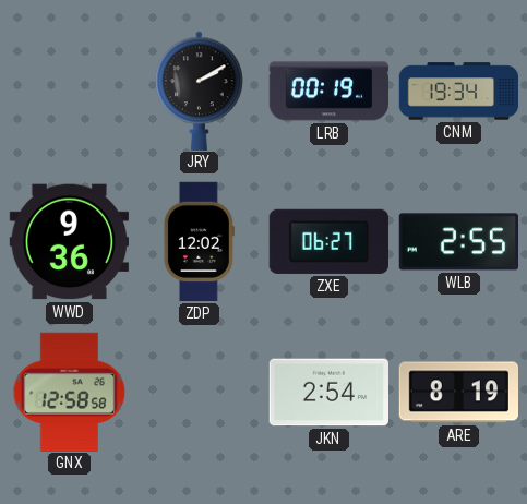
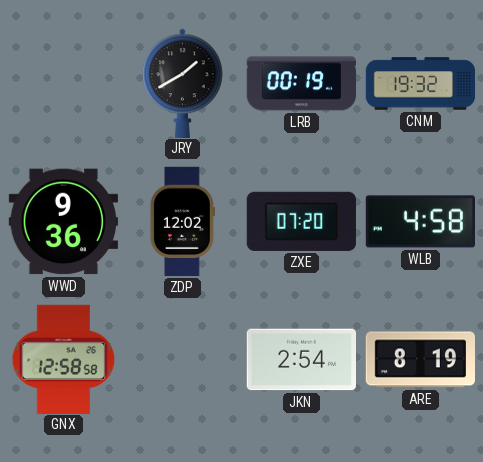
JRY: 2:10 -> 1:40
CNM: 19:34 -> 19:32
ZXE: 06:27 -> 07:20
WLB: 2:55 -> 4:58
